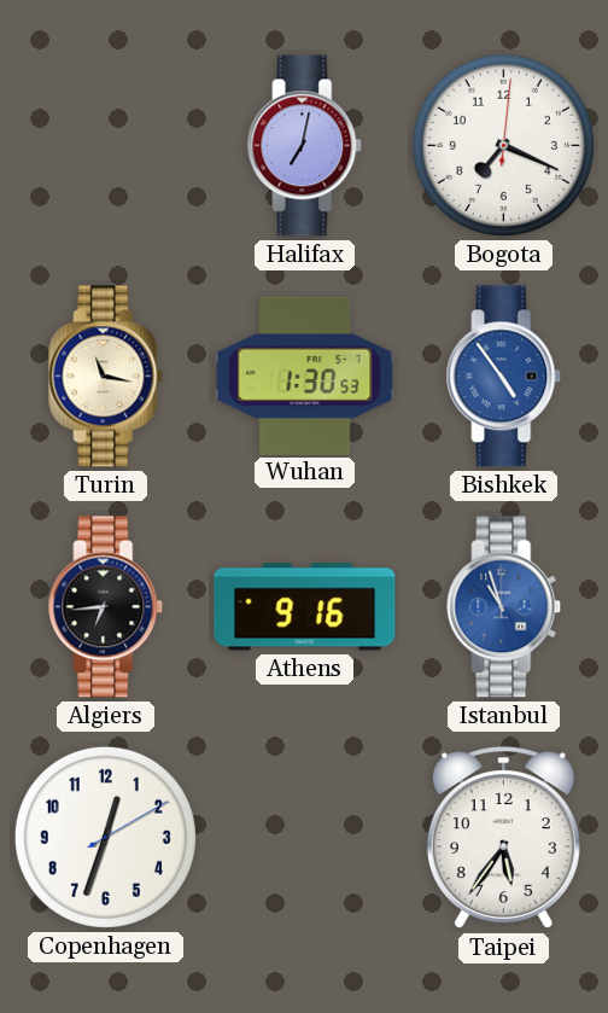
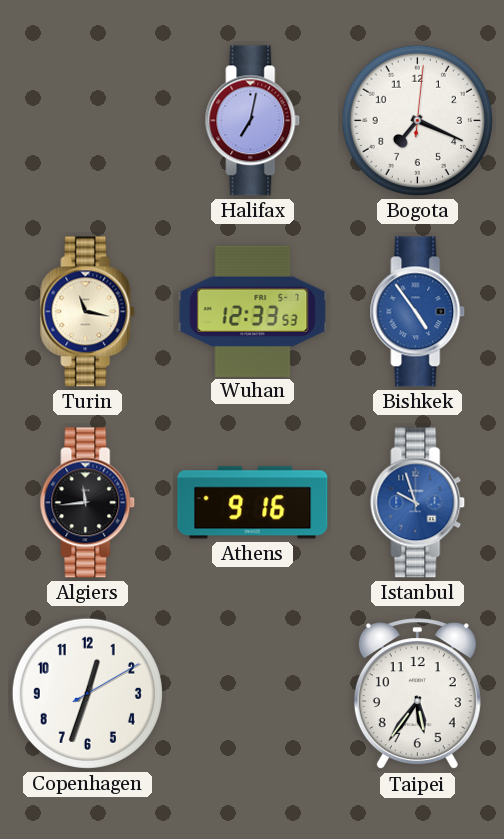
Wuhan: 1:30 -> 12:33
Algiers: 6:44 -> 11:44
Istanbul: 10:57 -> 9:57
